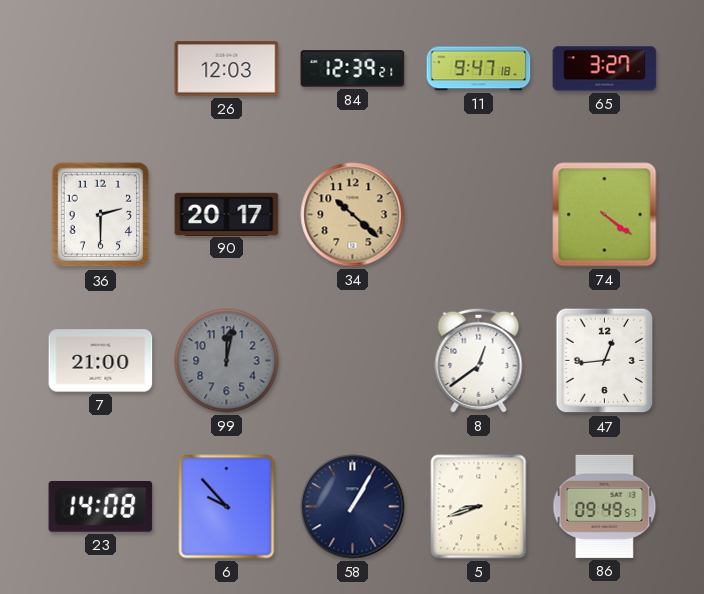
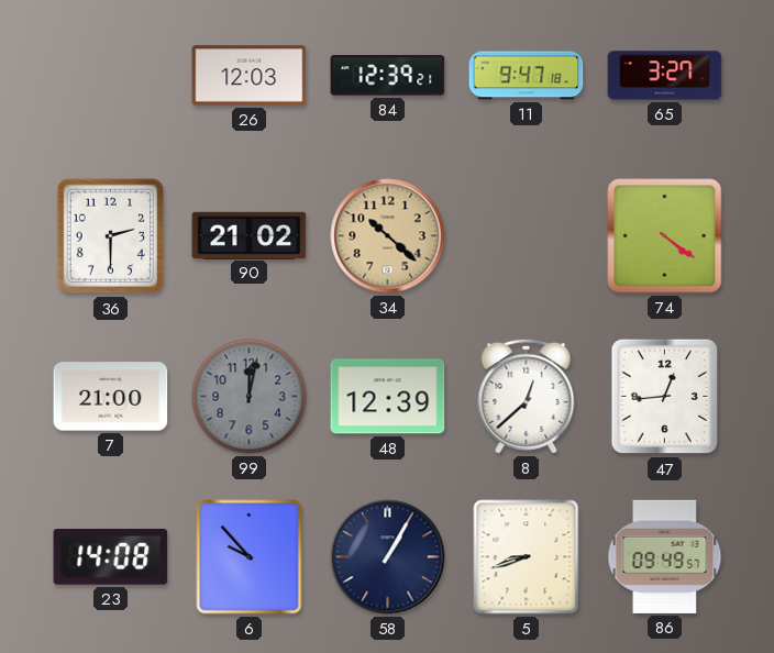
90: 20:17 -> 21:02
48: none -> 12:39
8: 12:39 -> 12:38
